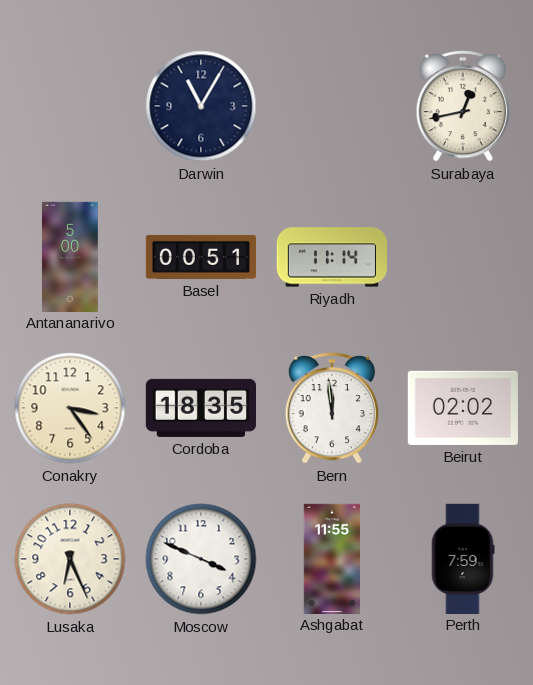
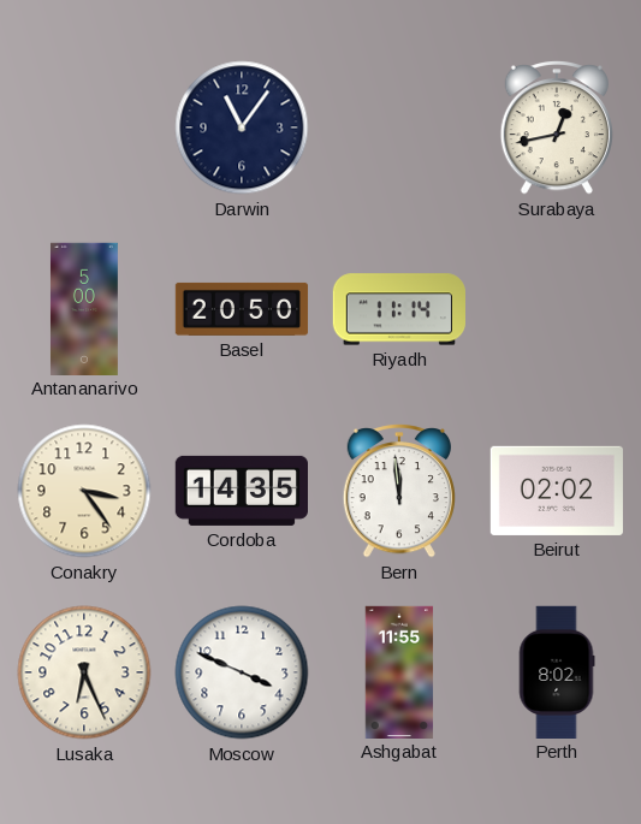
Darwin: 11:05 -> 11:06
Basel: 00:51 -> 20:50
Cordoba: 18:35 -> 14:35
Perth: 7:59 -> 8:02
